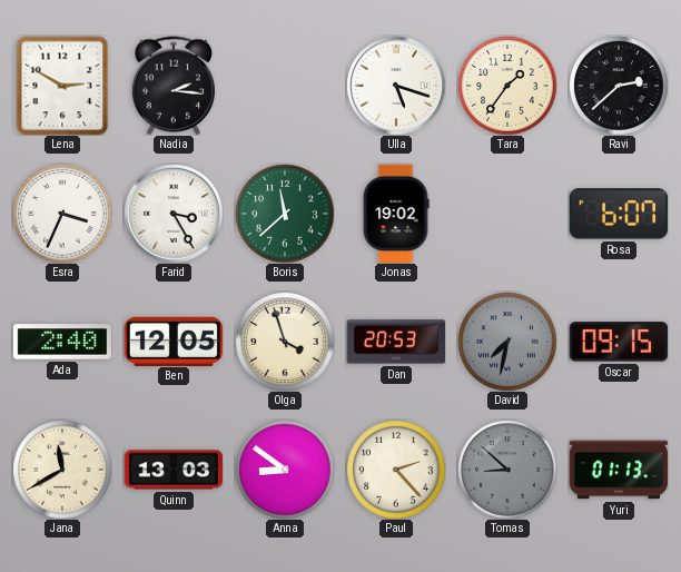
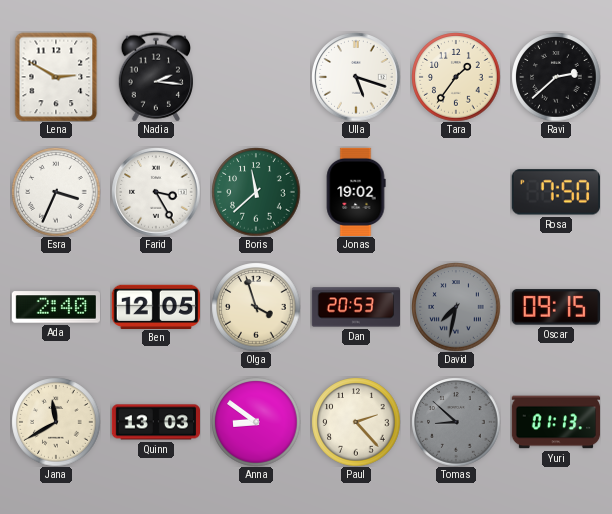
Rosa: 6:07 -> 7:50
